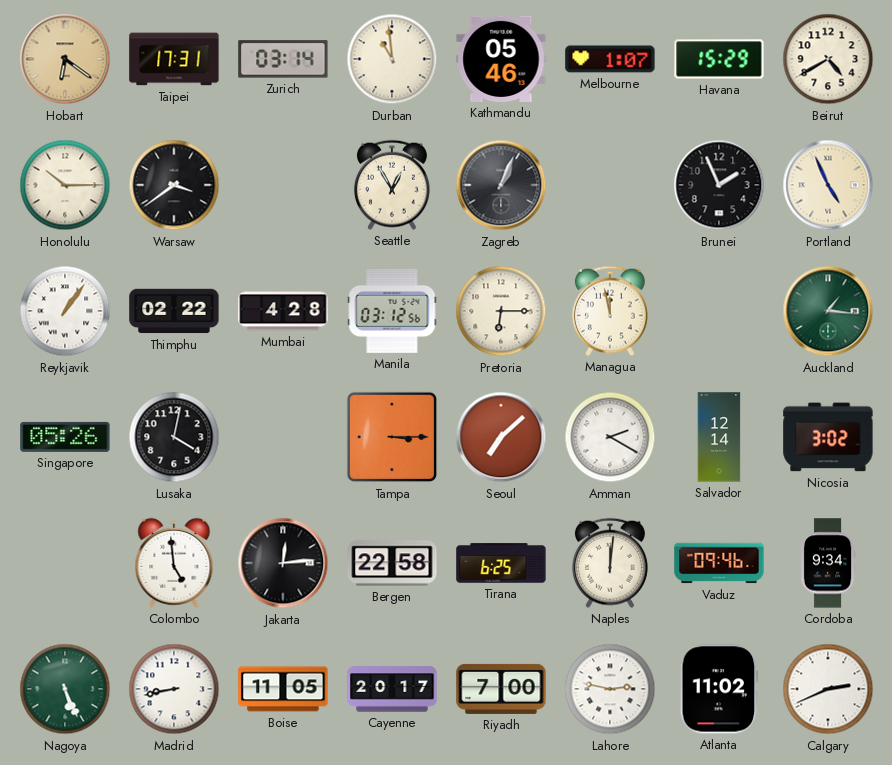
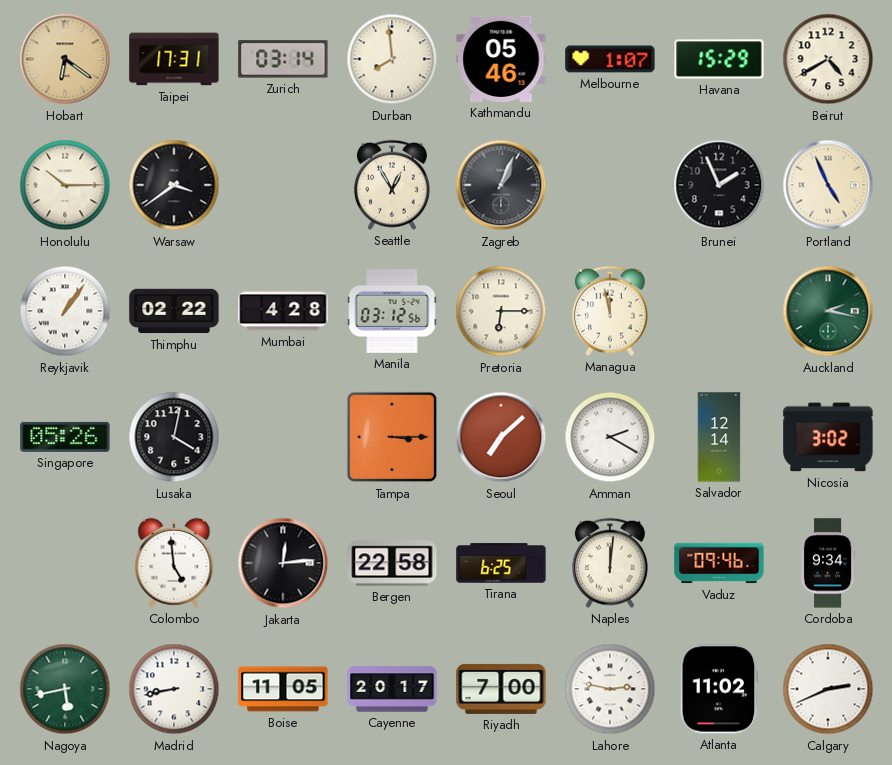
Durban: 10:59 -> 7:59
Auckland: 1:16 -> 2:17
Nagoya: 5:26 -> 5:43
